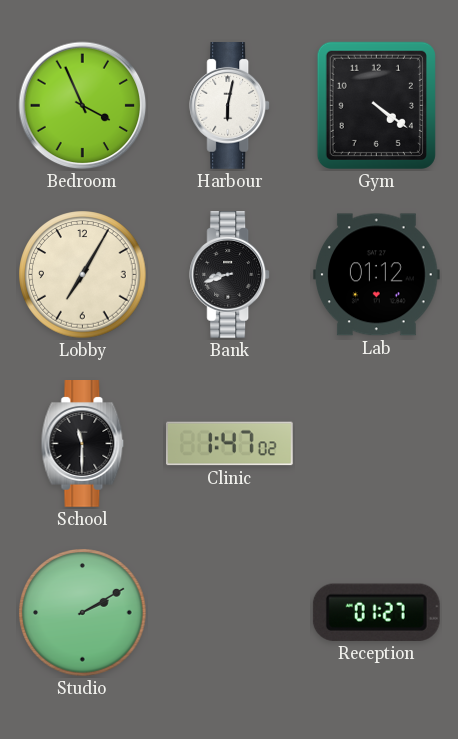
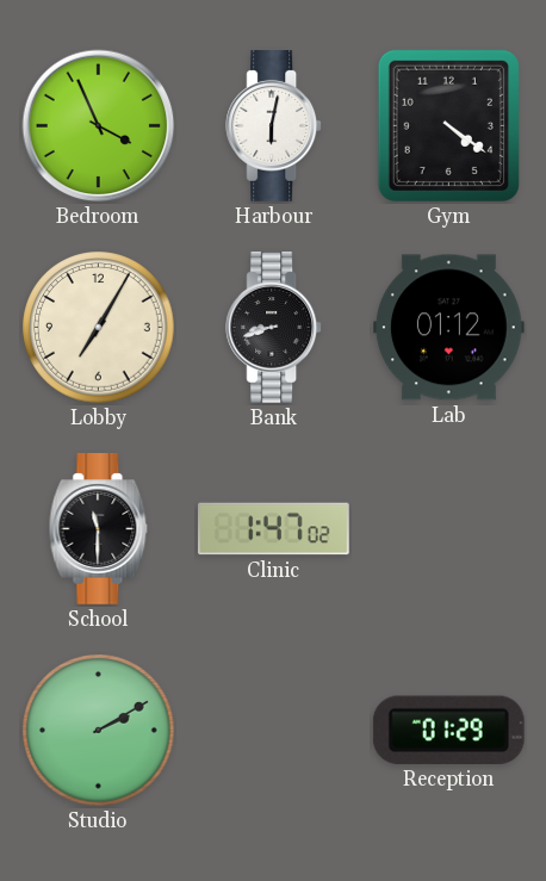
Reception: 01:27 -> 01:29
